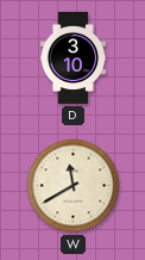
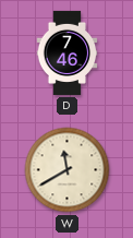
D: 3:10 -> 7:46
